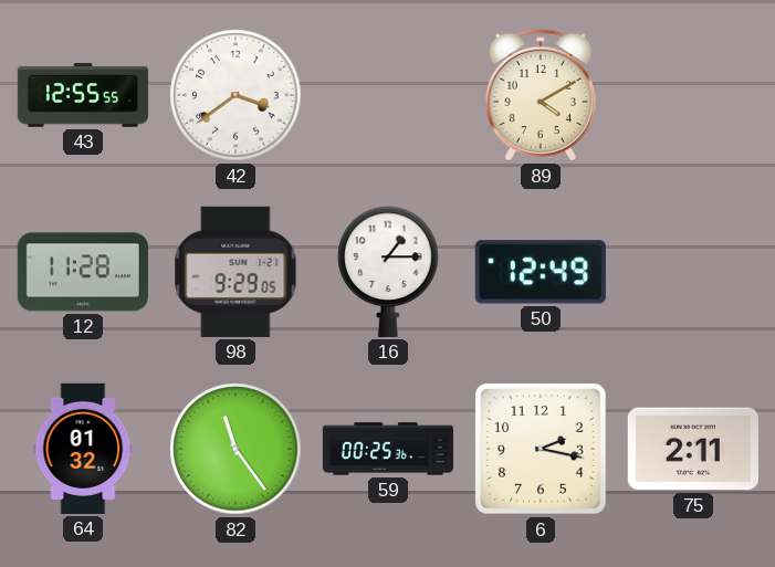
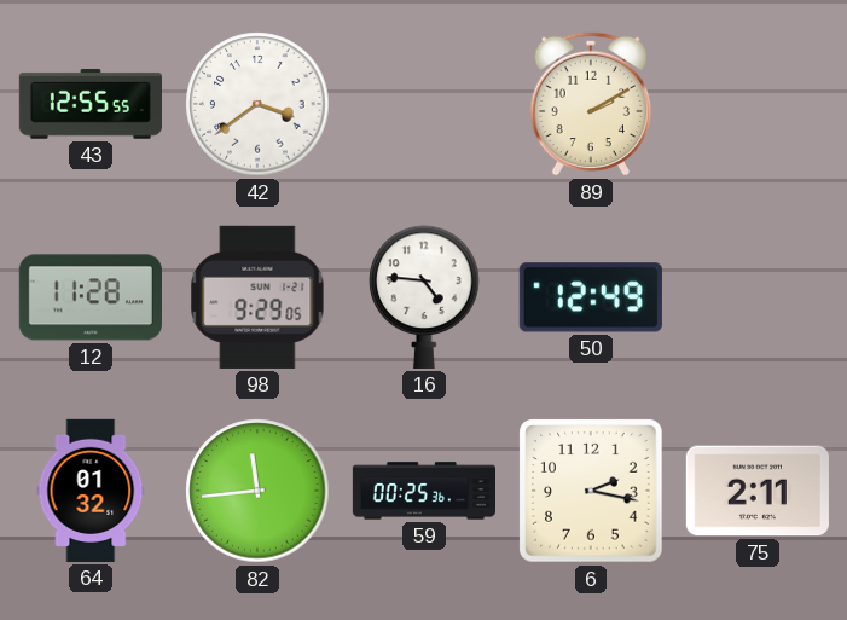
89: 4:10 -> 2:10
16: 1:15 -> 4:46
82: 11:24 -> 11:44
